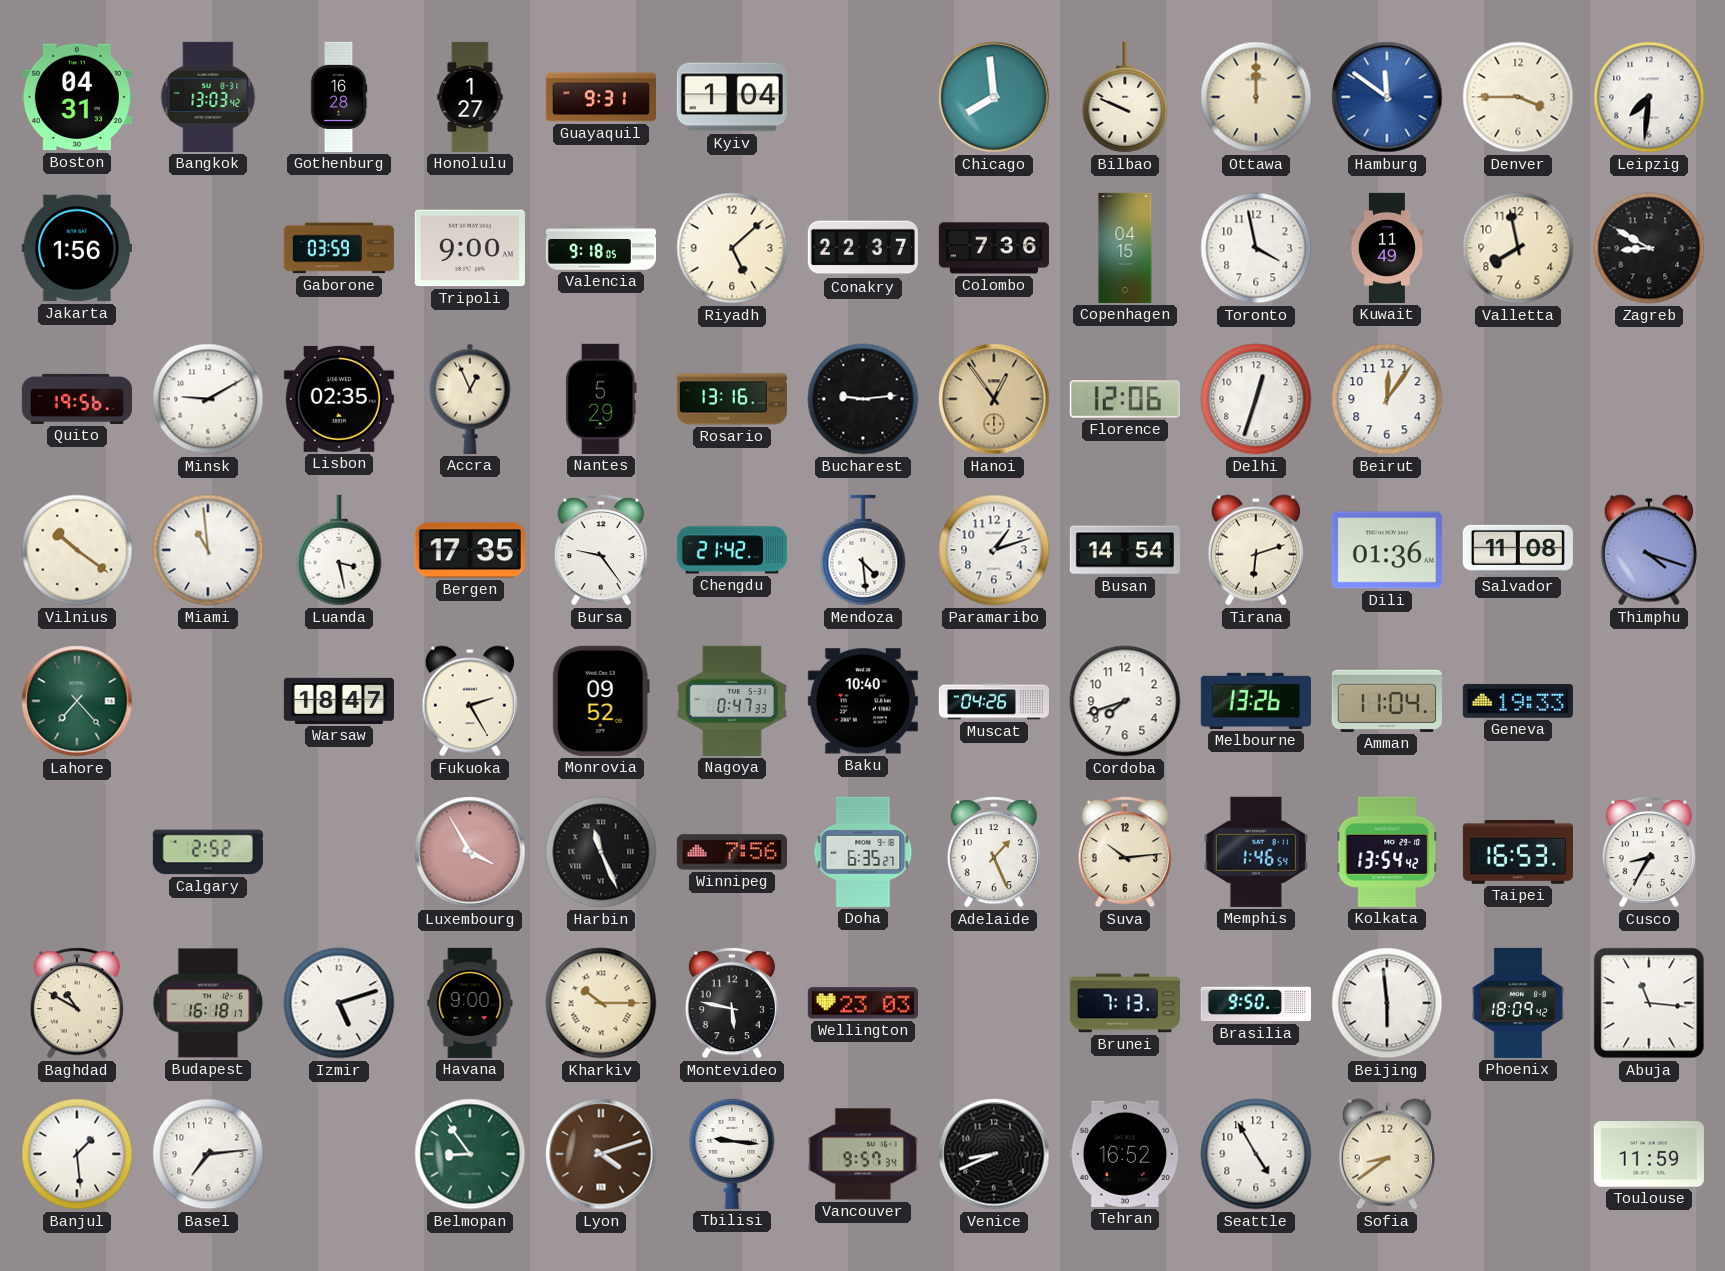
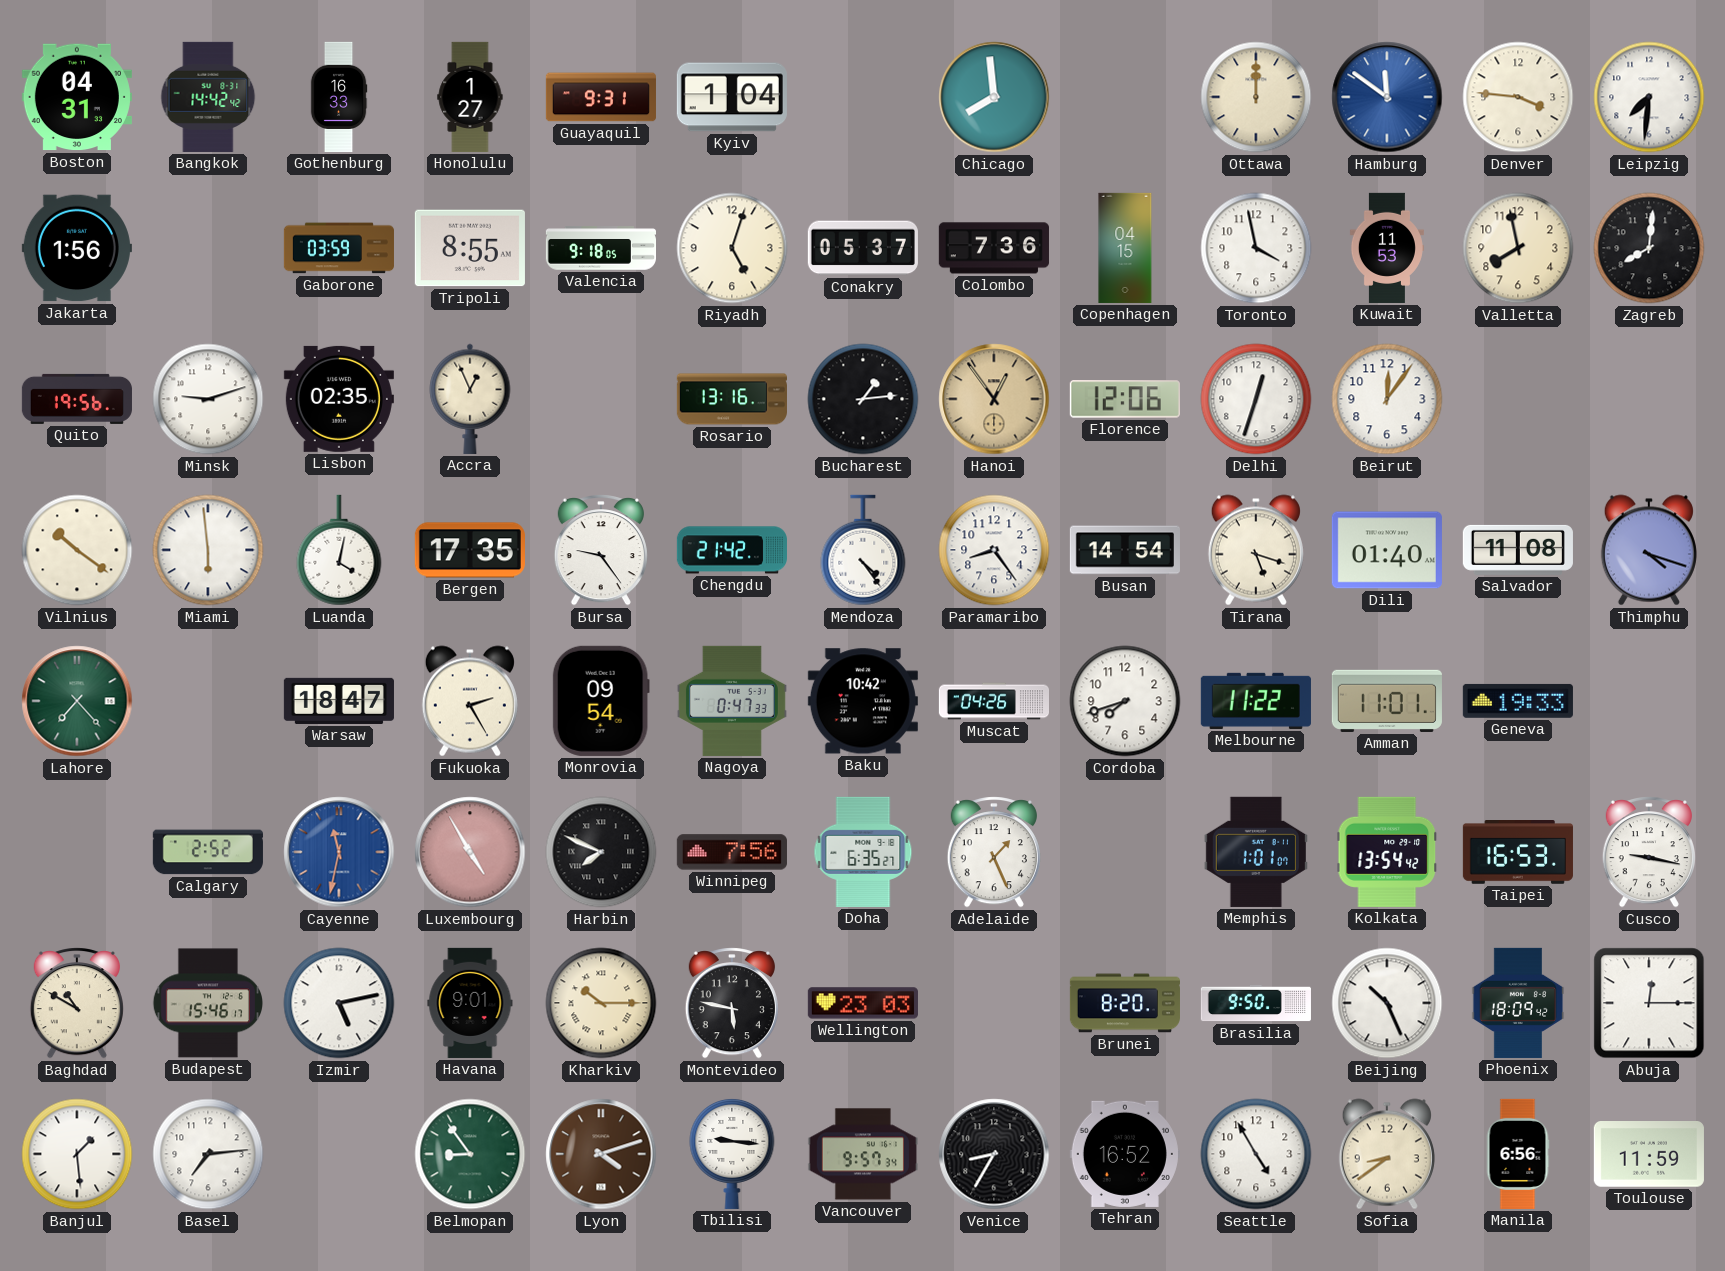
Bangkok: 13:03 -> 14:42
Gothenburg: 16:28 -> 16:33
Bilbao: 9:49 -> none
Denver: 3:45 -> 3:46
Tripoli: 9:00 -> 8:55
Riyadh: 5:08 -> 5:03
Conakry: 22:37 -> 05:37
Kuwait: 11:49 -> 11:53
Zagreb: 8:50 -> 8:01
Minsk: 9:10 -> 9:12
Nantes: 5:29 -> none
Bucharest: 9:14 -> 1:14
Miami: 10:59 -> 5:59
Luanda: 3:28 -> 4:02
Mendoza: 4:29 -> 4:24
Paramaribo: 1:12 -> 8:24
Tirana: 6:12 -> 5:18
Dili: 01:36 -> 01:40
Monrovia: 09:52 -> 09:54
Baku: 10:40 -> 10:42
Melbourne: 13:26 -> 11:22
Amman: 11:04 -> 11:01
Cayenne: none -> 11:32
Luxembourg: 3:55 -> 4:55
Harbin: 11:26 -> 7:49
Suva: 10:14 -> none
Memphis: 1:46 -> 1:01
Cusco: 8:35 -> 9:17
Budapest: 16:18 -> 15:46
Izmir: 5:12 -> 5:13
Havana: 9:00 -> 9:01
Brunei: 7:13 -> 8:20
Beijing: 5:59 -> 10:26
Abuja: 11:16 -> 12:15
Venice: 8:41 -> 8:35
Manila: none -> 6:56
